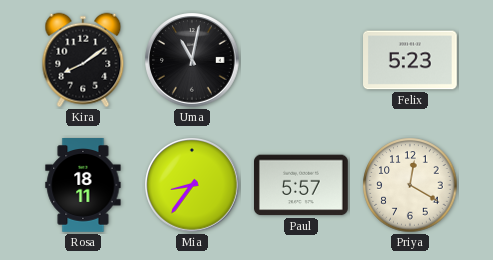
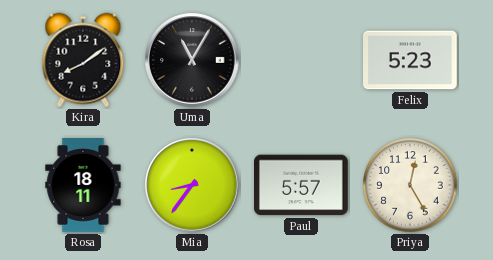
Uma: 11:02 -> 11:05
Priya: 12:20 -> 12:25
